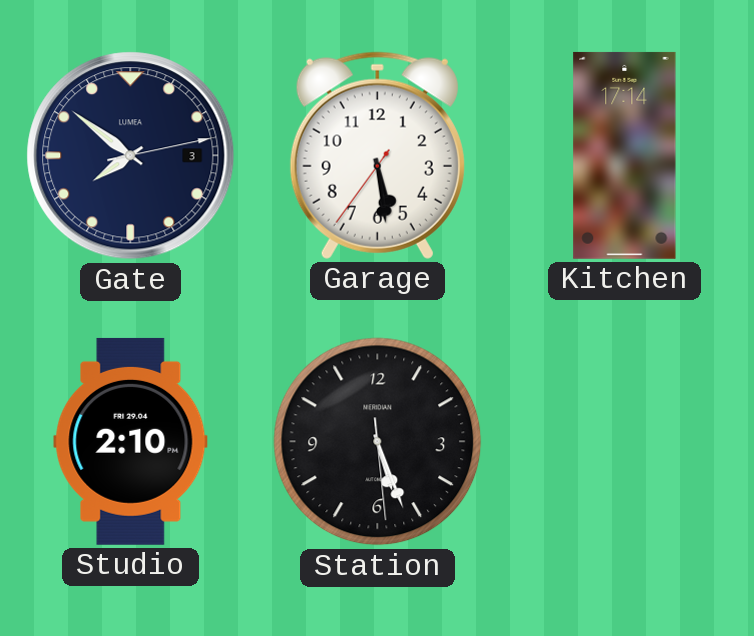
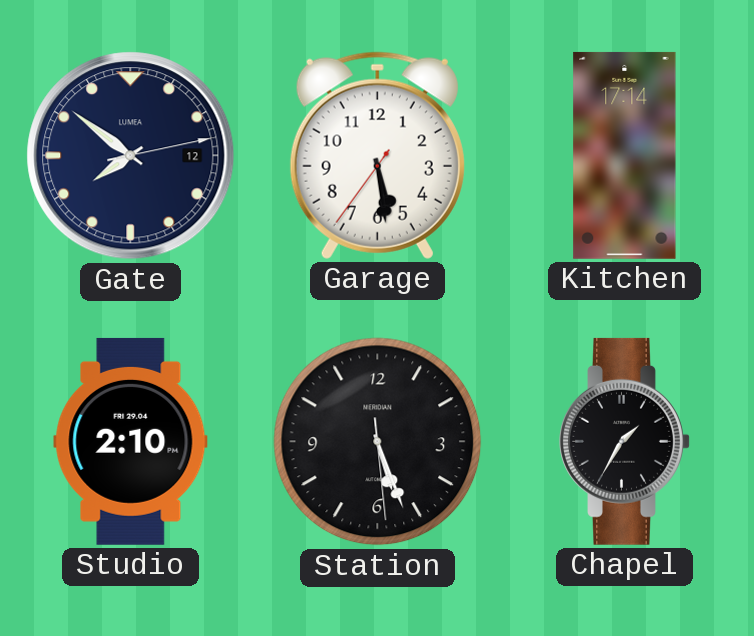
Gate date: 3 -> 12
Chapel: none -> 1:35
